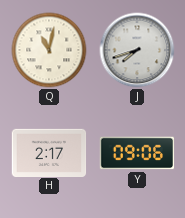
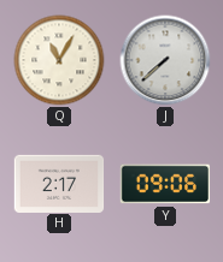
Q: 11:02 -> 11:05
J: 7:42 -> 7:38
